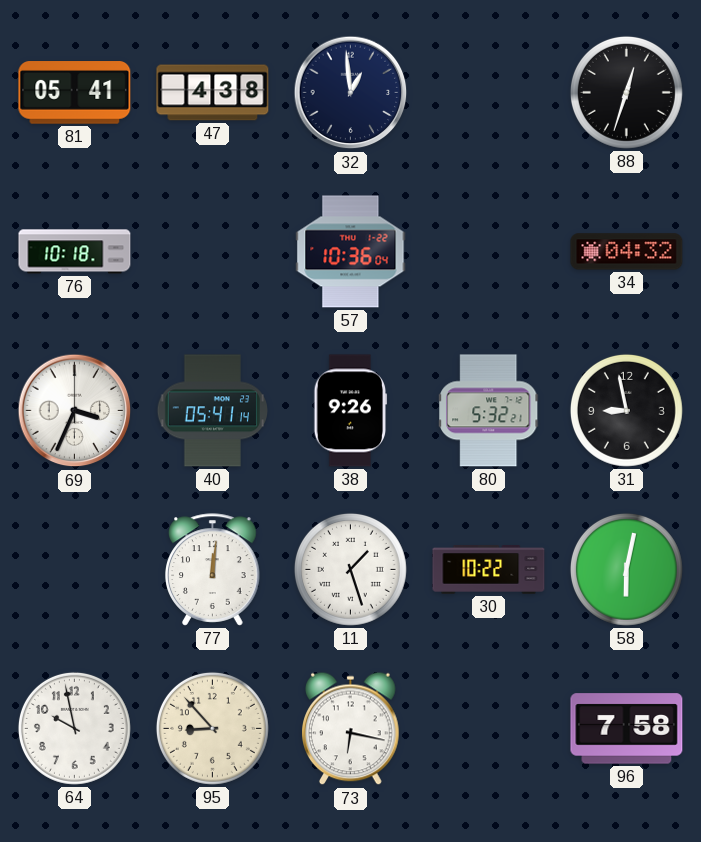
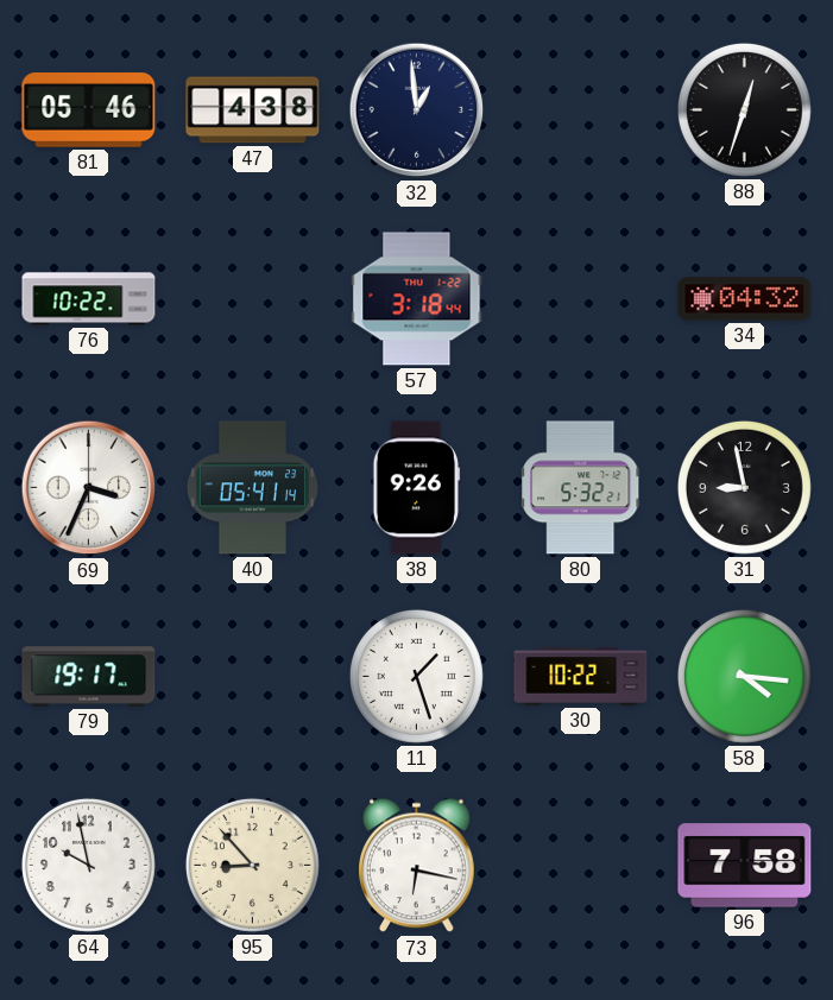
81: 05:41 -> 05:46
76: 10:18 -> 10:22
57: 10:36 -> 3:18
79: none -> 19:17
77: 12:01 -> none
58: 6:02 -> 4:16
